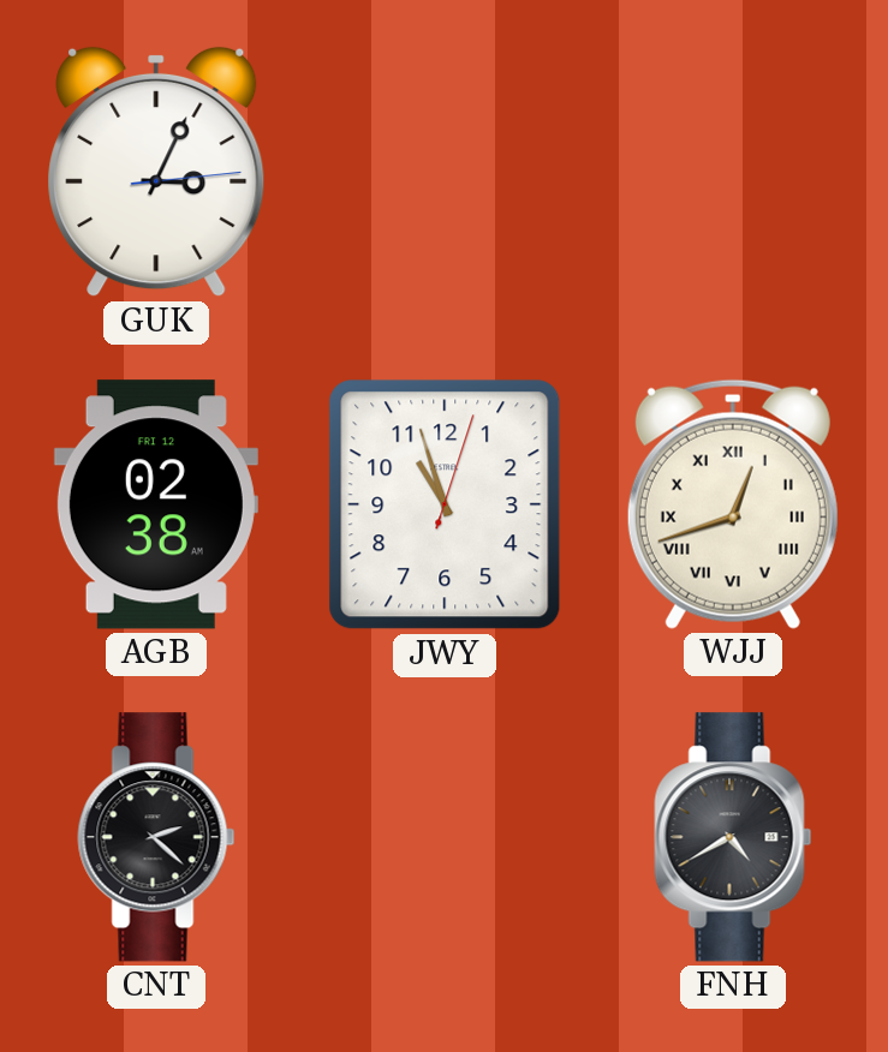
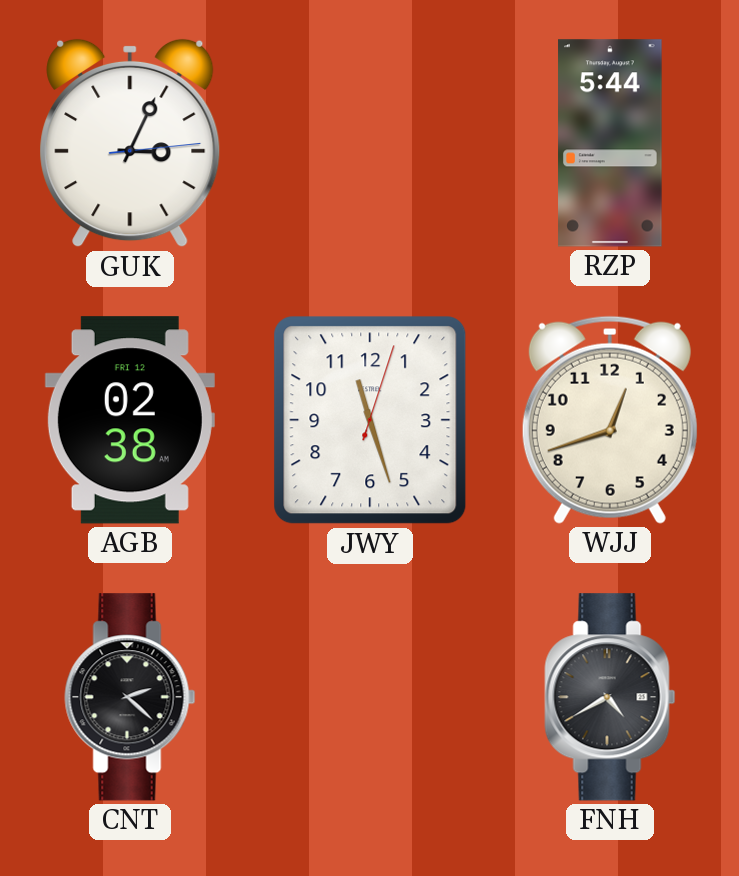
RZP: none -> 5:44
JWY: 10:57 -> 11:27
WJJ numerals: Roman -> Arabic
